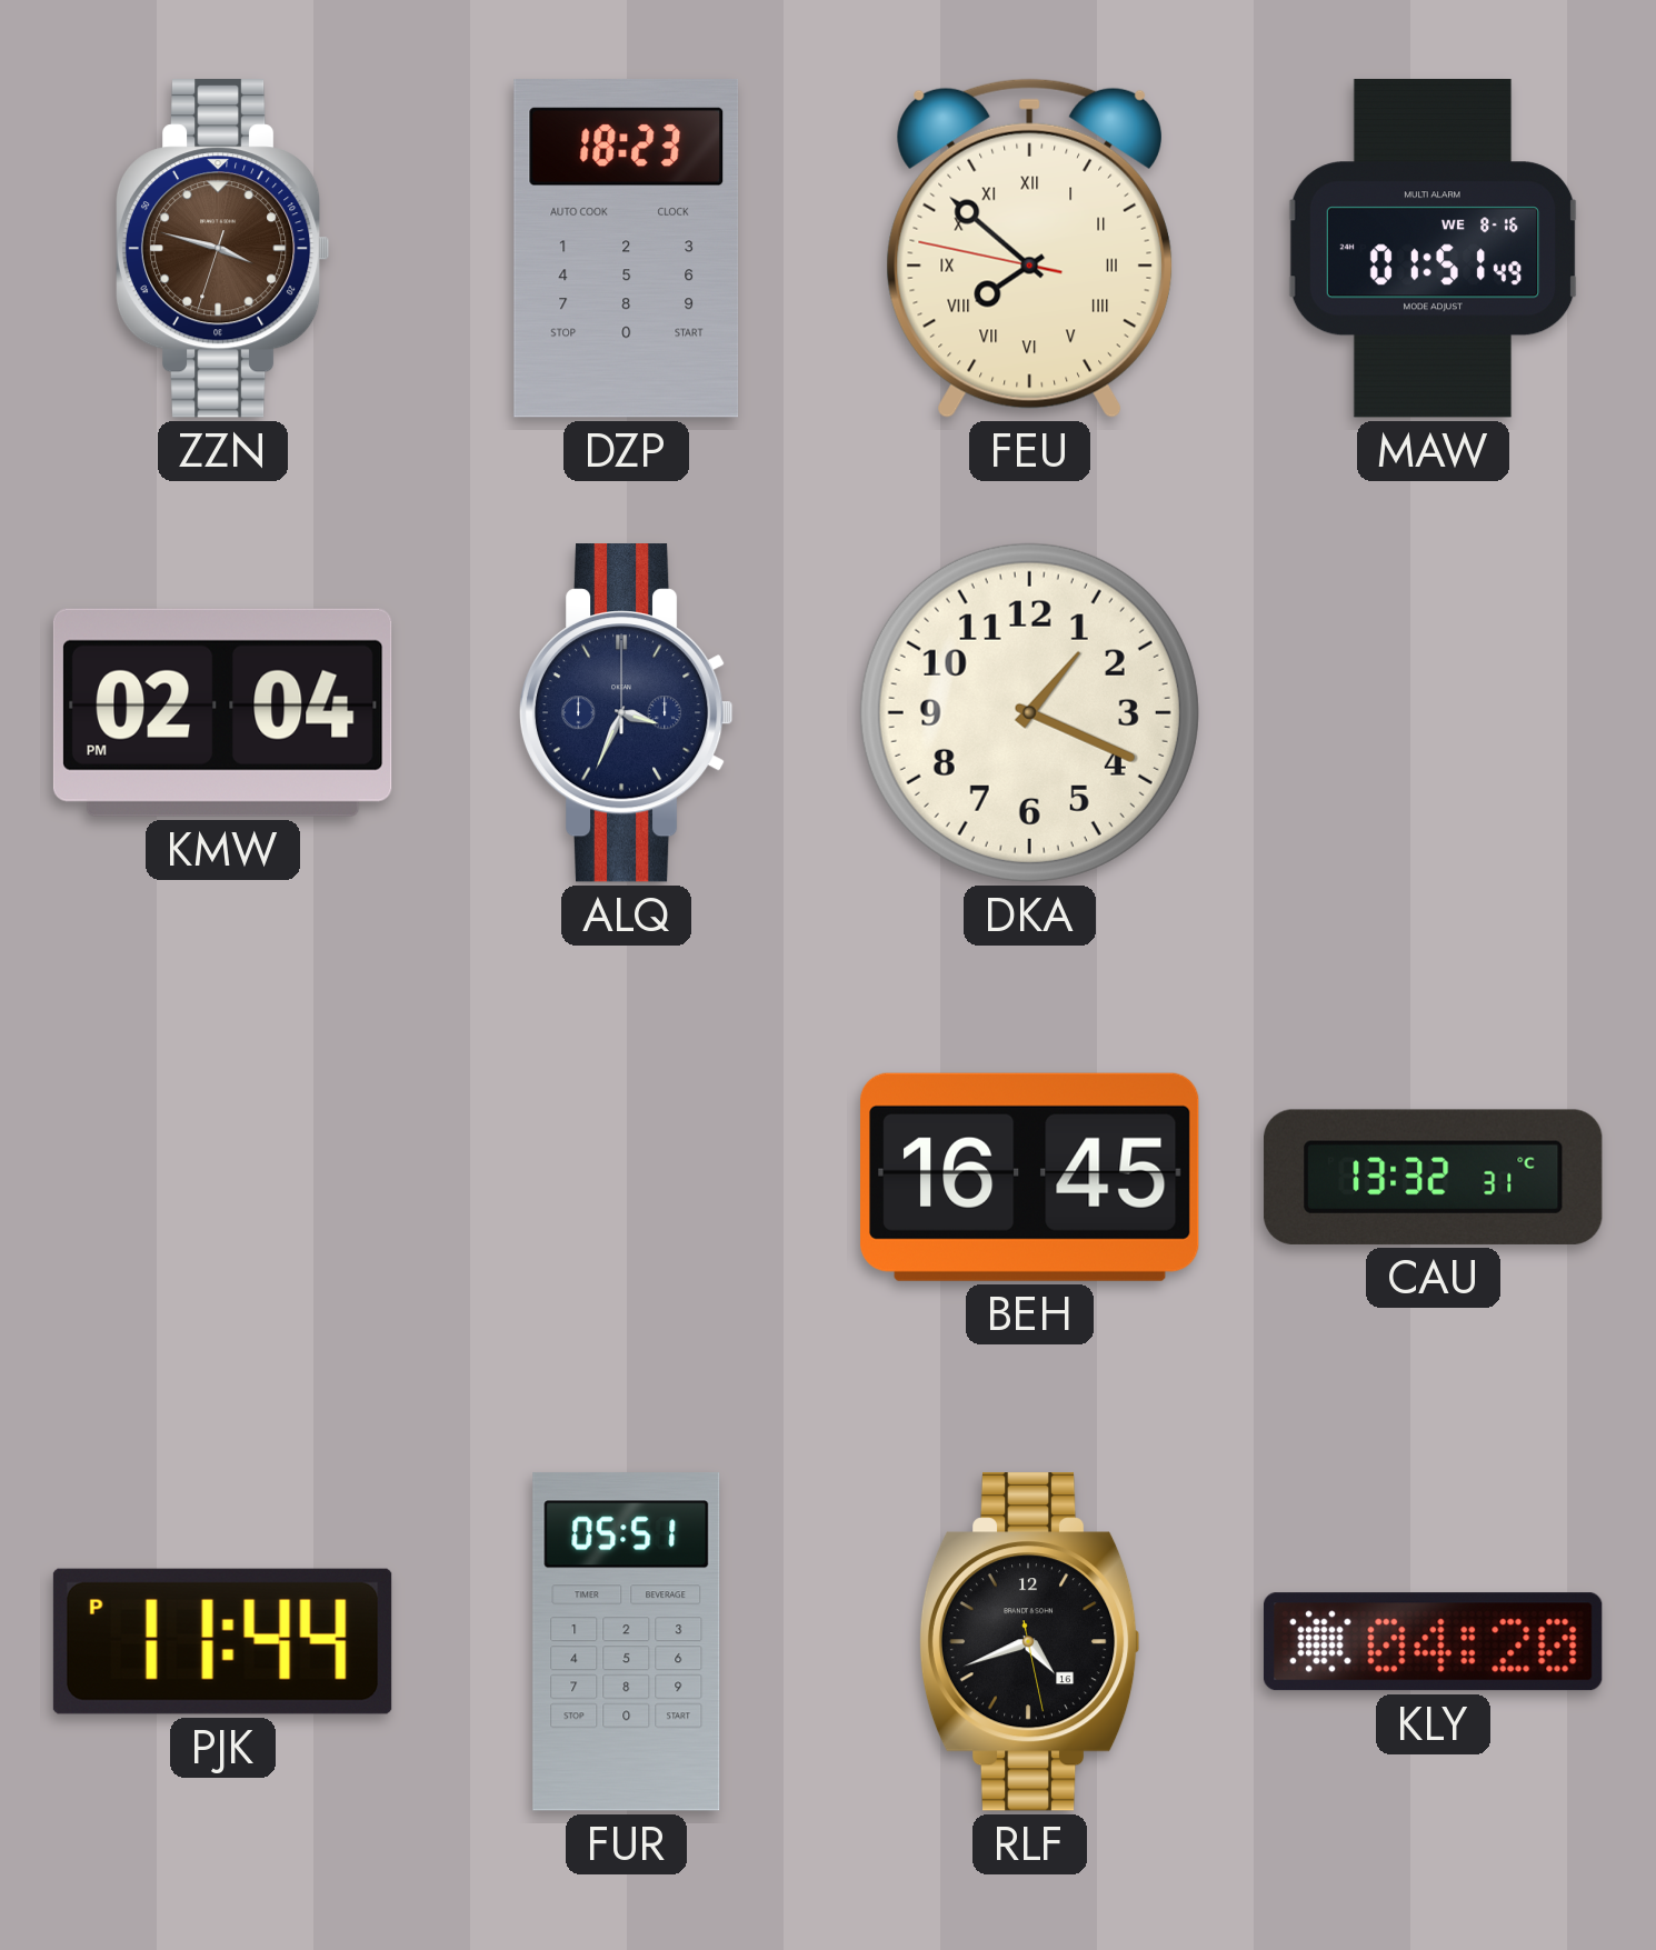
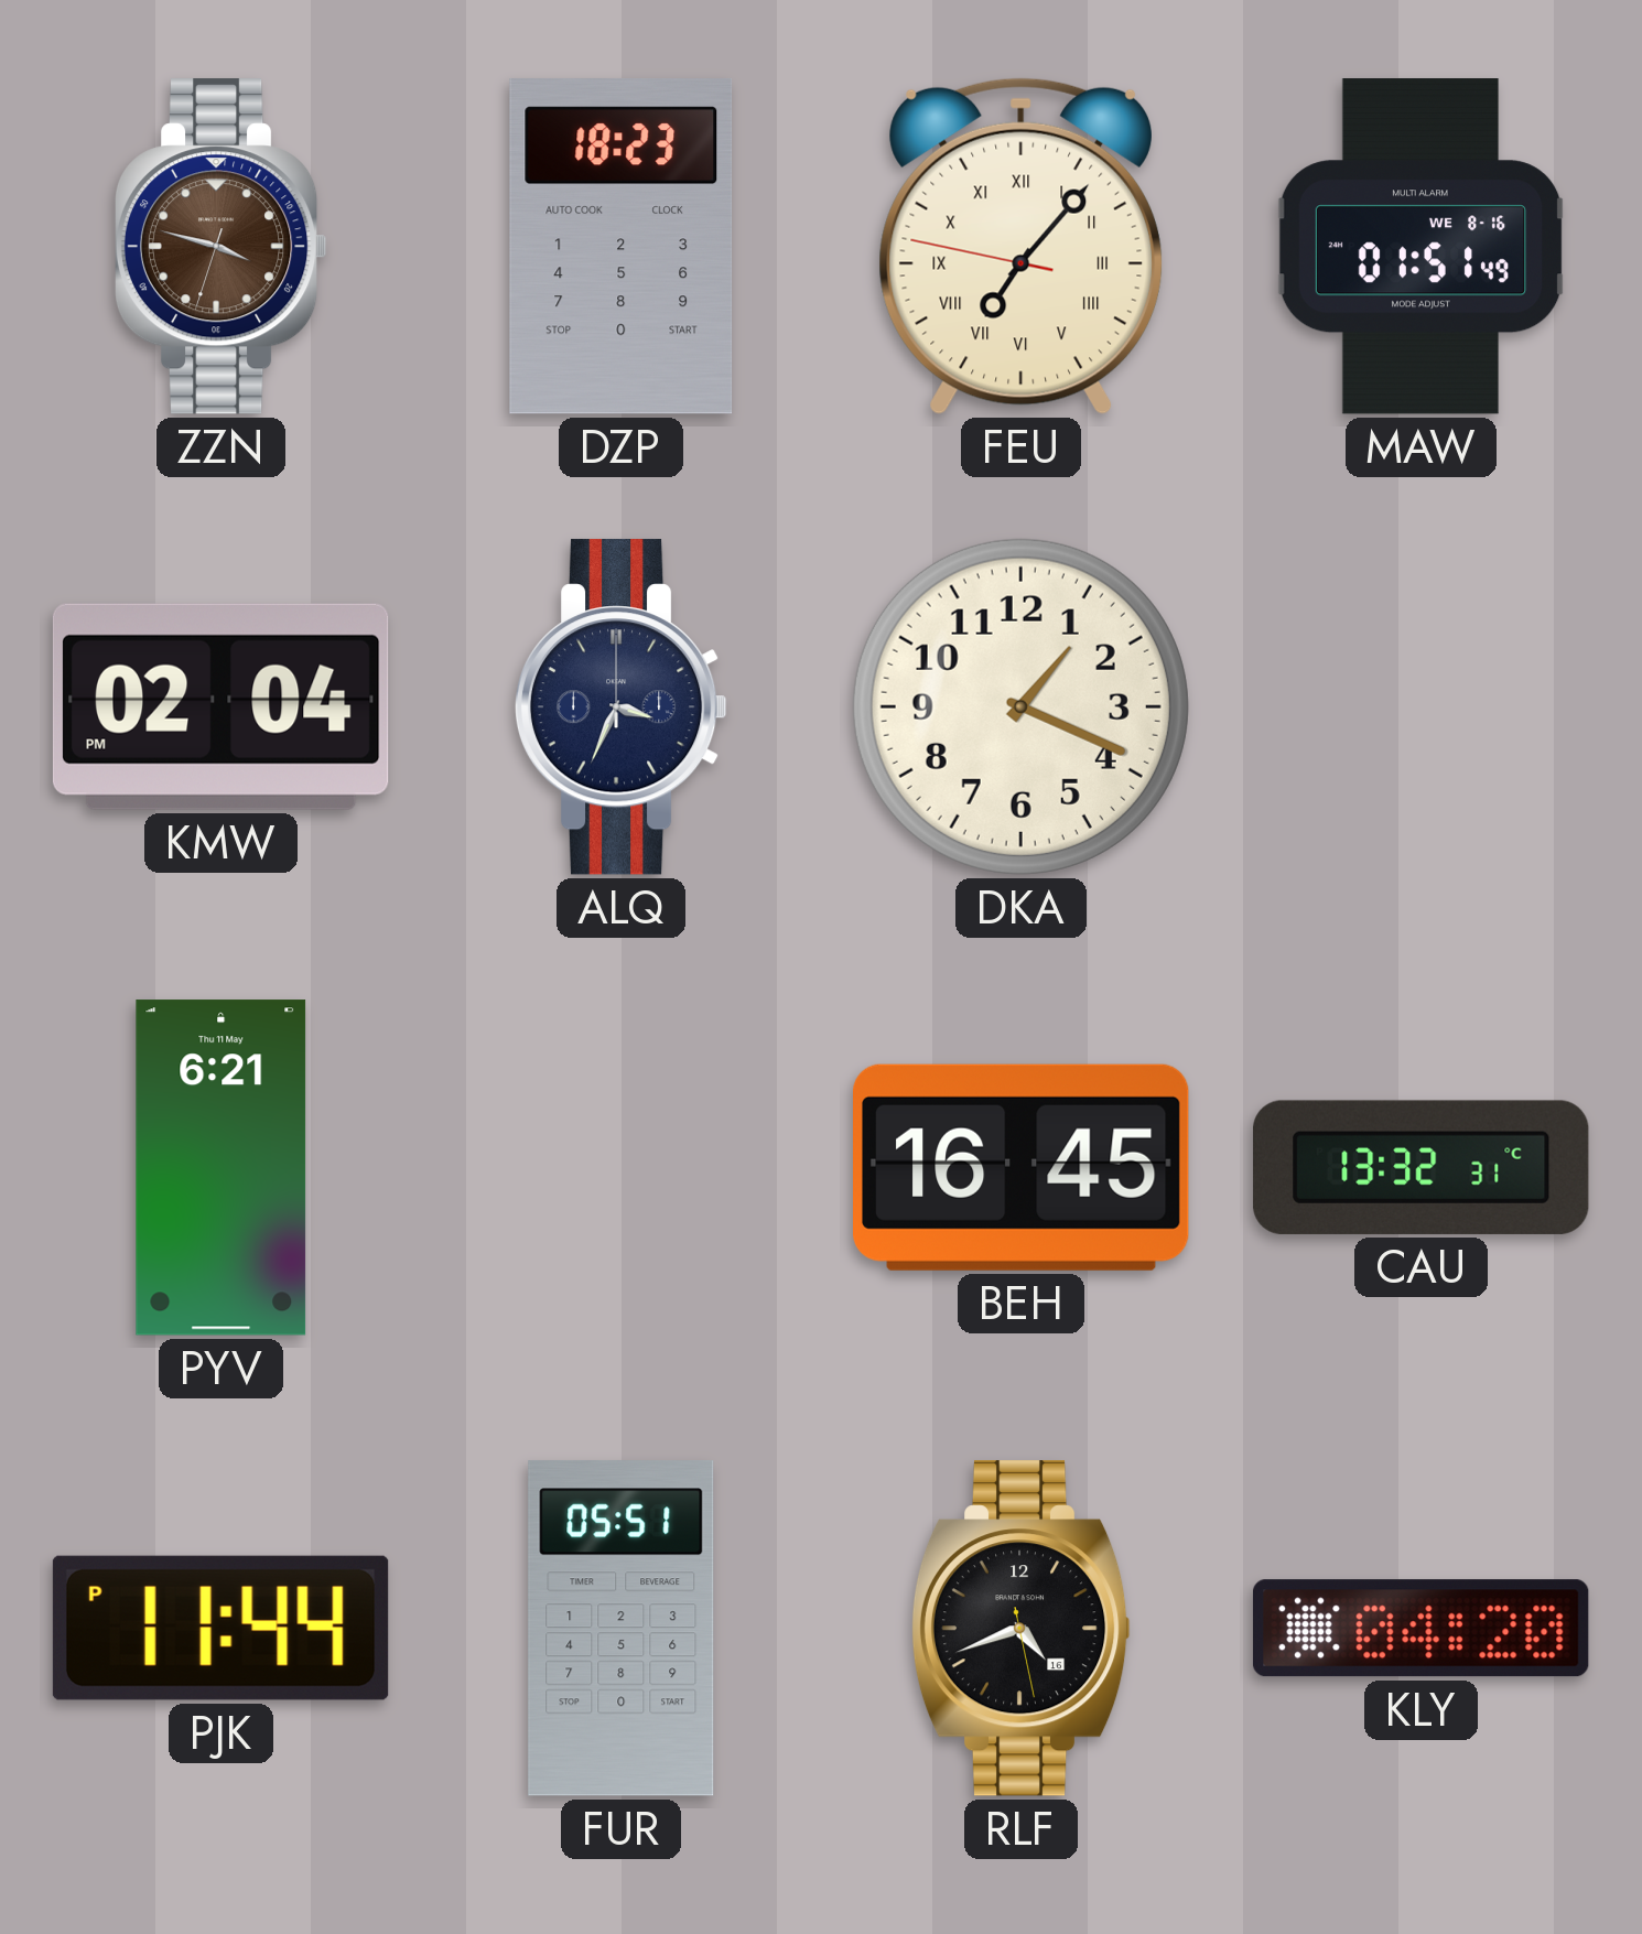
FEU: 7:51 -> 7:06
PYV: none -> 6:21
